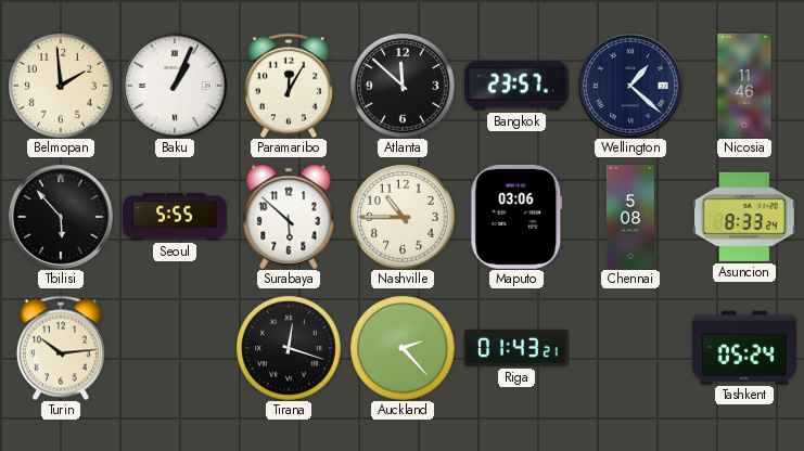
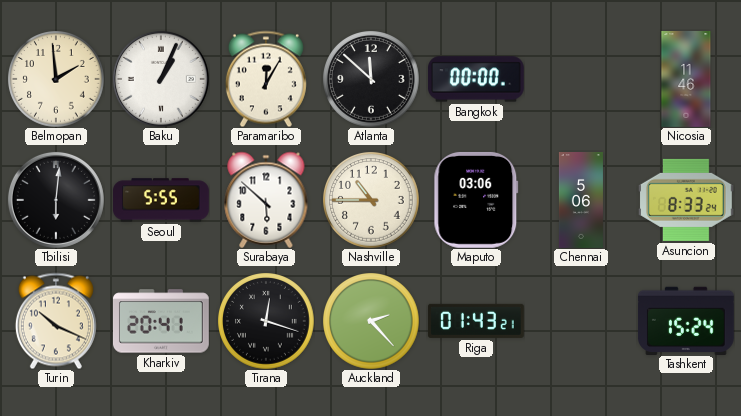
Bangkok: 23:57 -> 00:00
Wellington: 1:22 -> none
Tbilisi: 5:53 -> 6:01
Chennai: 5:08 -> 5:06
Turin: 10:14 -> 10:19
Kharkiv: none -> 20:41
Tashkent: 05:24 -> 15:24
